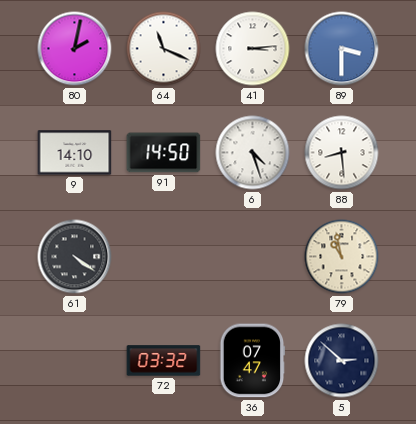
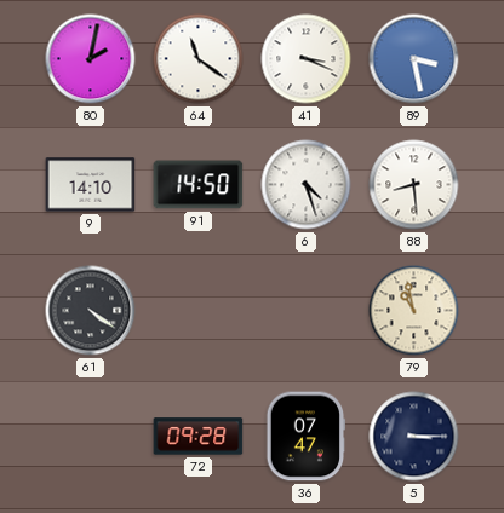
64: 11:19 -> 11:21
41: 3:14 -> 3:19
89: 3:30 -> 3:28
72: 03:32 -> 09:28
5: 2:52 -> 3:15
